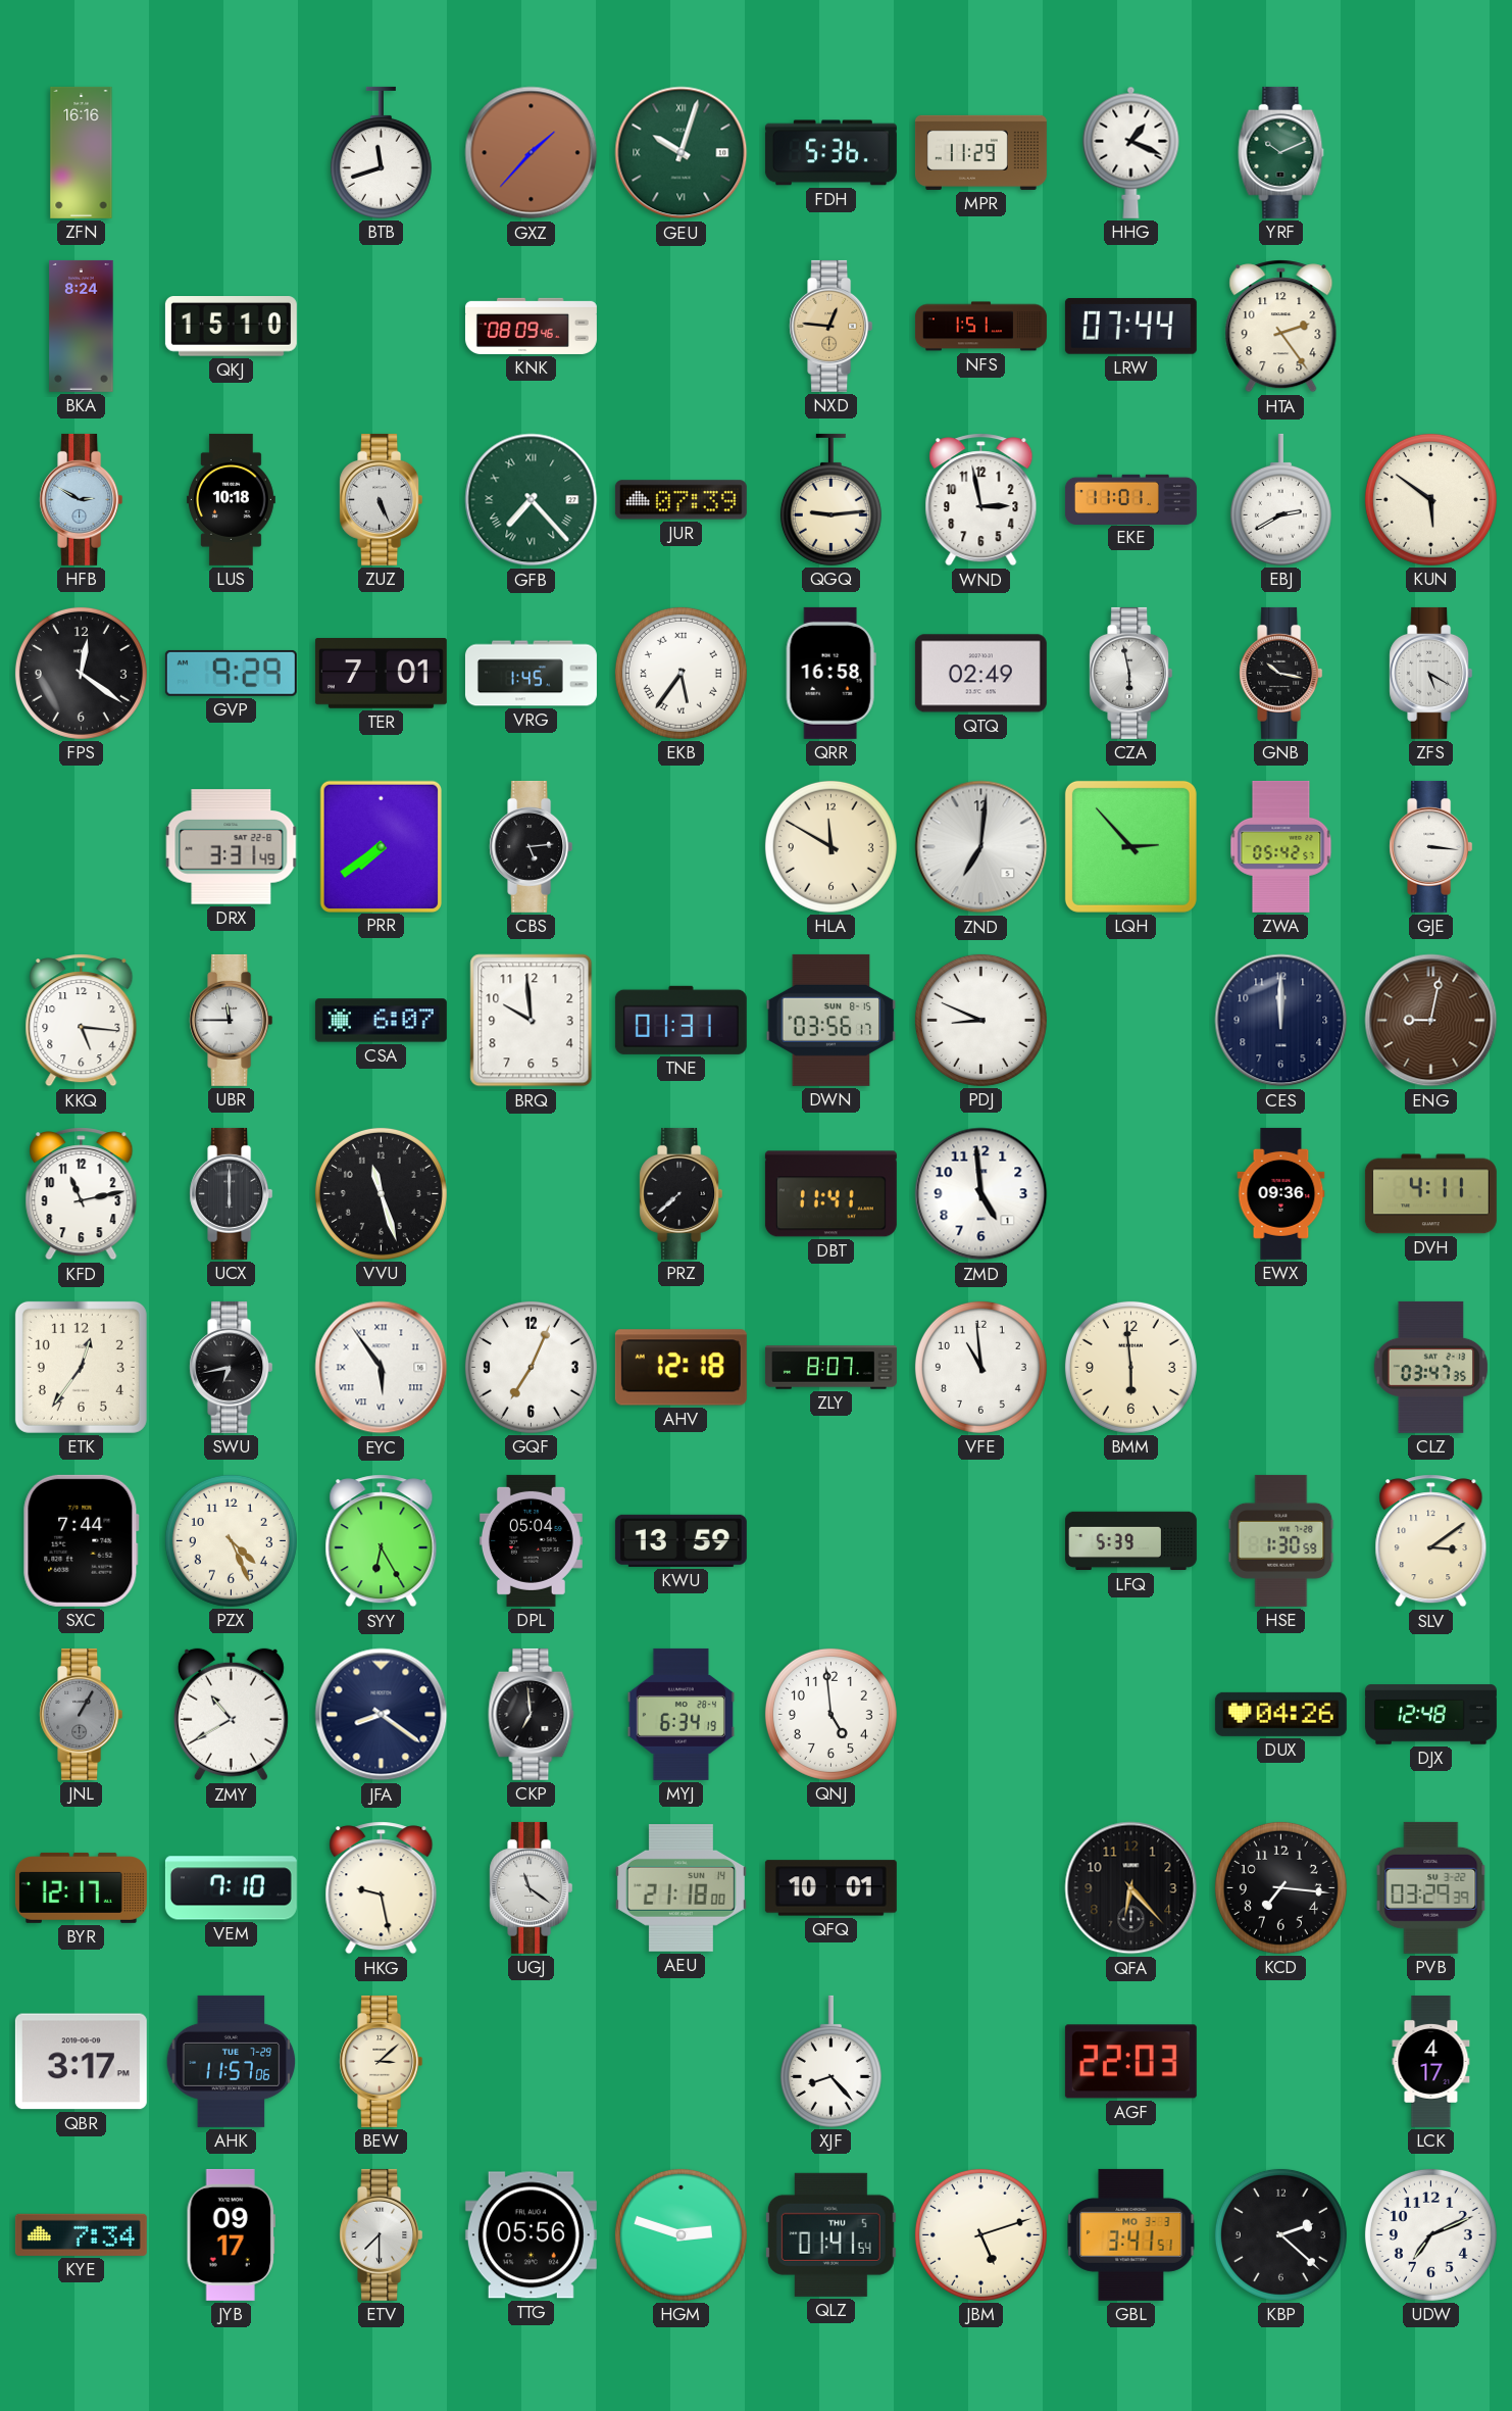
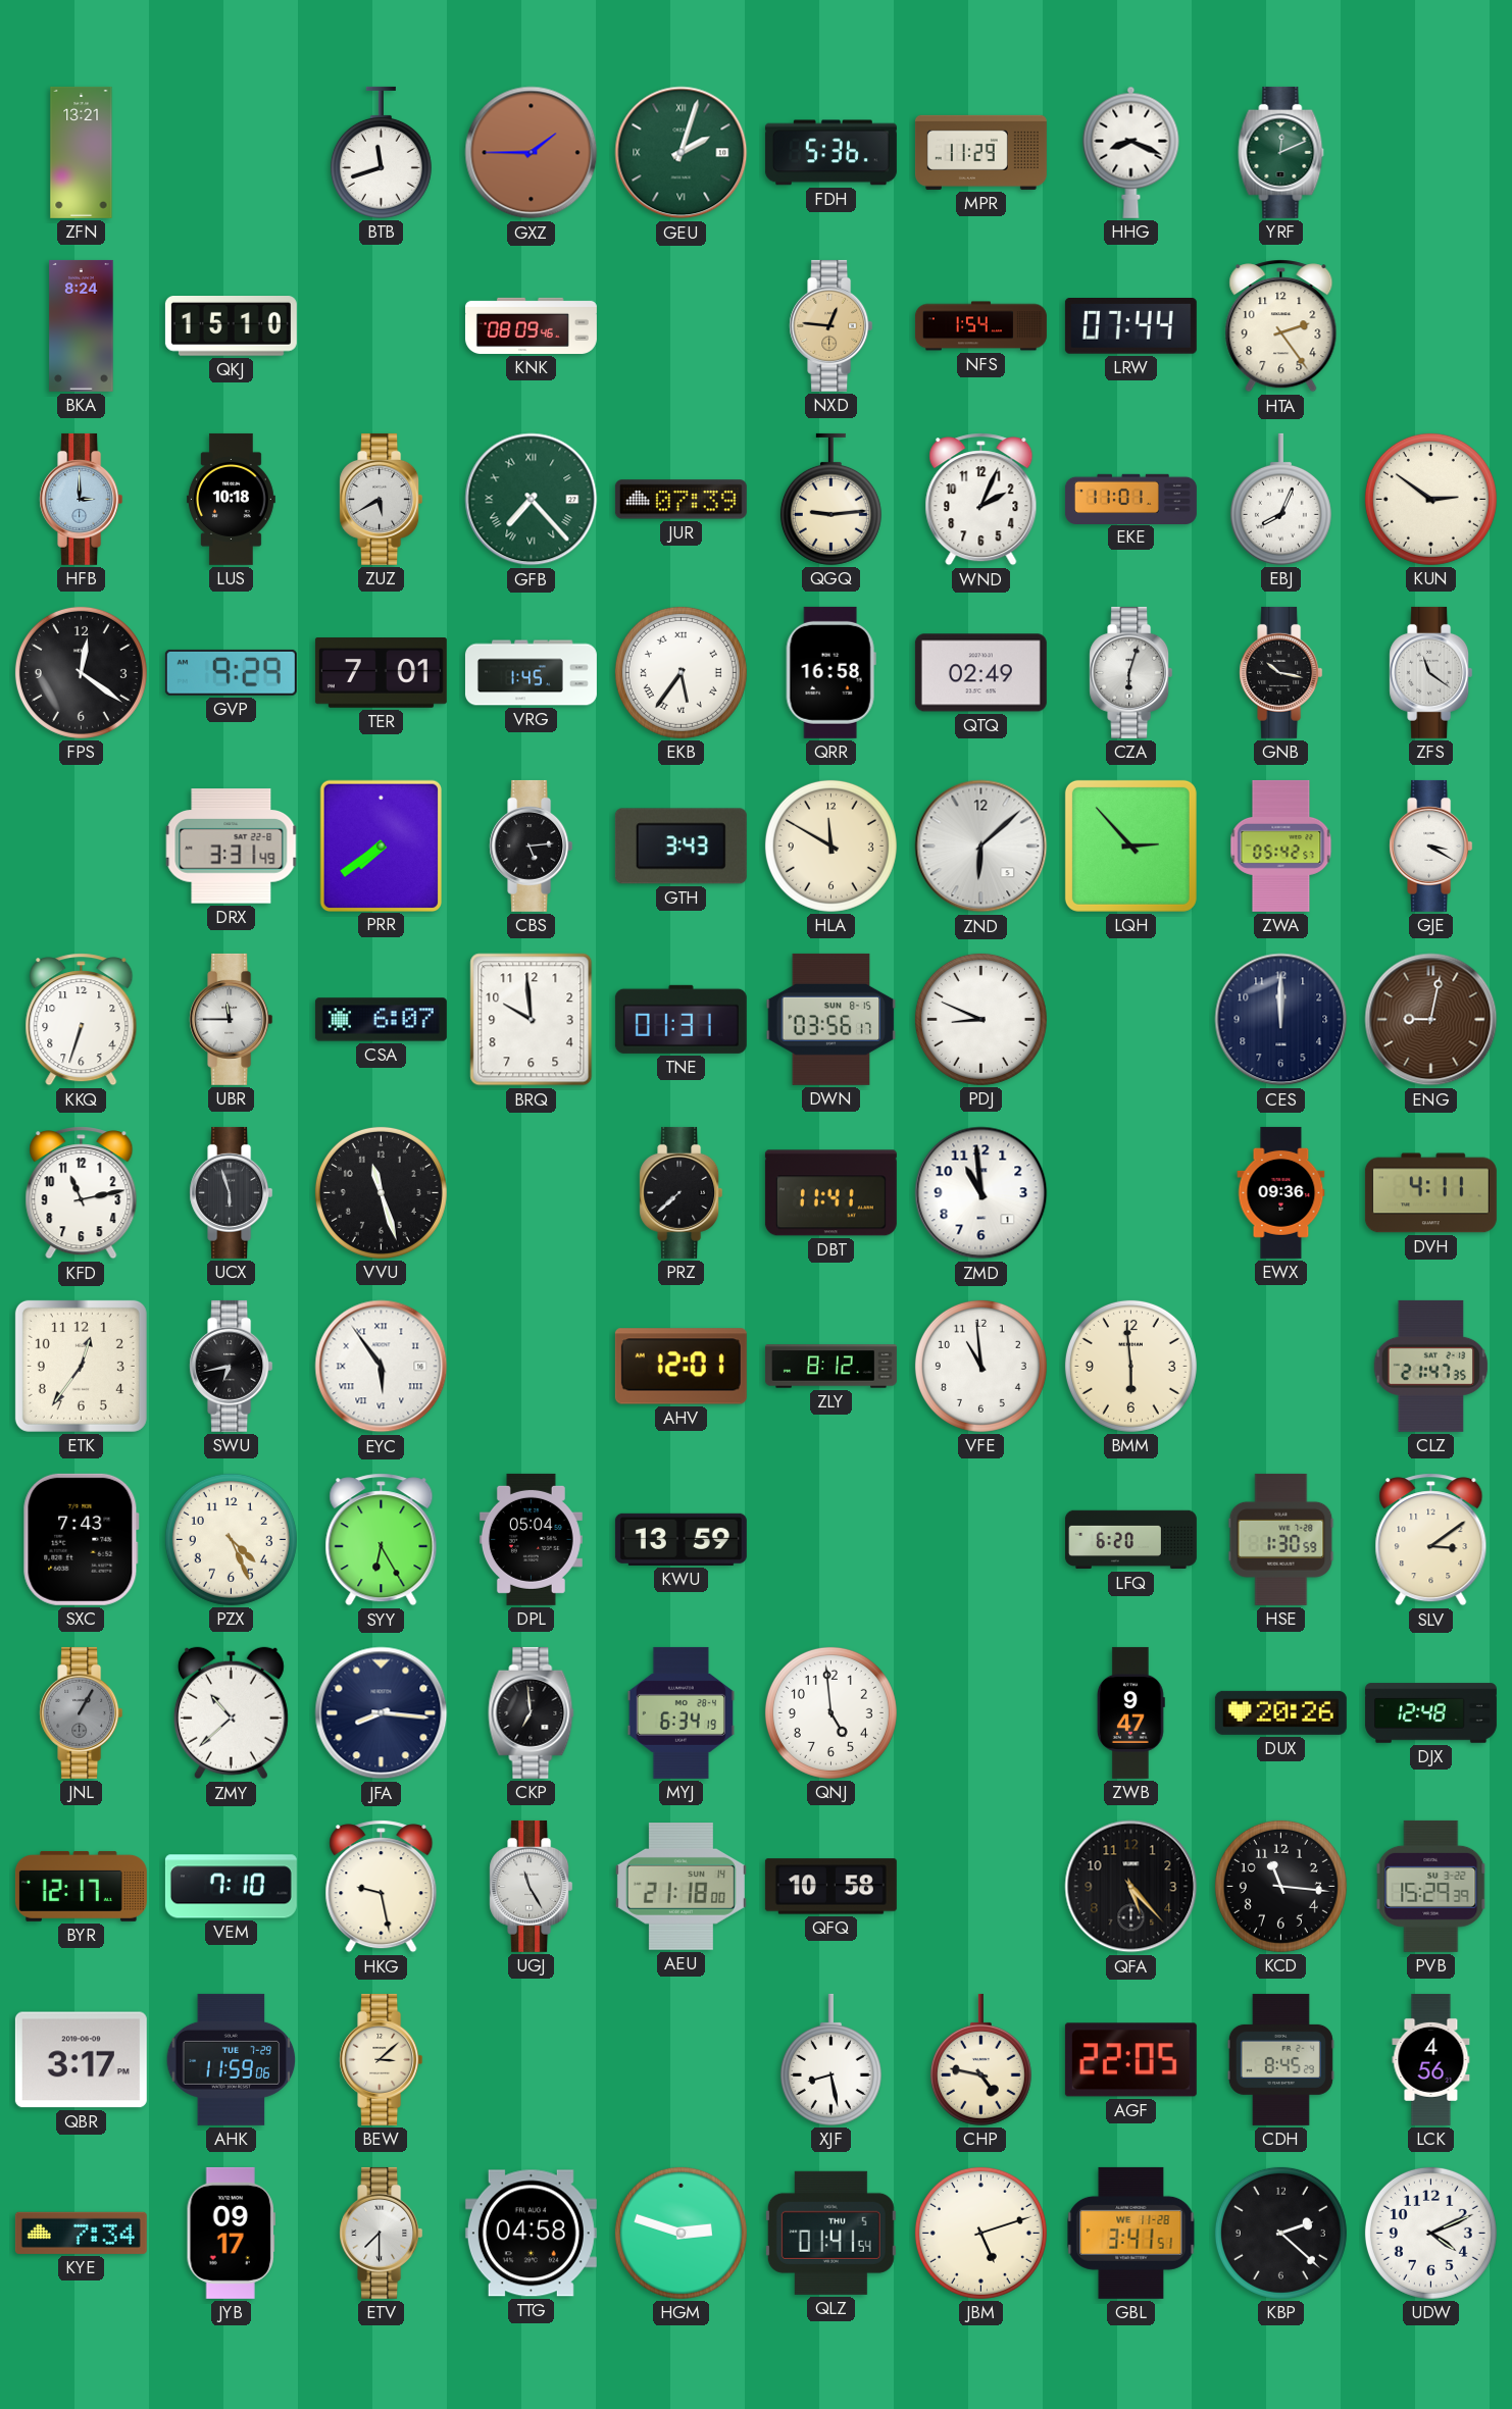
ZFN: 16:16 -> 13:21
GXZ: 1:37 -> 1:45
GEU: 10:03 -> 2:03
HHG: 1:19 -> 8:19
YRF: 10:11 -> 12:11
NFS: 1:51 -> 1:54
HFB: 2:50 -> 3:00
ZUZ: 5:26 -> 5:40
WND: 2:58 -> 2:04
EBJ: 2:40 -> 8:04
KUN: 5:51 -> 2:51
CZA: 5:58 -> 6:03
ZFS: 5:20 -> 11:21
GTH: none -> 3:43
ZND: 7:01 -> 6:08
GJE: 3:16 -> 3:20
KKQ: 5:16 -> 6:33
UCX: 6:00 -> 5:57
ZMD: 4:59 -> 10:59
GQF: 7:04 -> none
AHV: 12:18 -> 12:01
ZLY: 8:07 -> 8:12
CLZ: 03:47 -> 21:47
SXC: 7:44 -> 7:43
LFQ: 5:39 -> 6:20
ZMY: 10:40 -> 10:38
JFA: 8:21 -> 8:16
ZWB: none -> 9:47
DUX: 04:26 -> 20:26
UGJ: 11:21 -> 11:25
QFQ: 10:01 -> 10:58
QFA: 6:23 -> 5:23
KCD: 7:16 -> 11:16
PVB: 03:29 -> 15:29
AHK: 11:57 -> 11:59
XJF: 8:23 -> 8:28
CHP: none -> 4:47
AGF: 22:03 -> 22:05
CDH: none -> 8:45
LCK: 4:17 -> 4:56
TTG: 05:56 -> 04:58
GBL date: MO 3-3 -> WE 11-28
UDW: 7:11 -> 4:11
